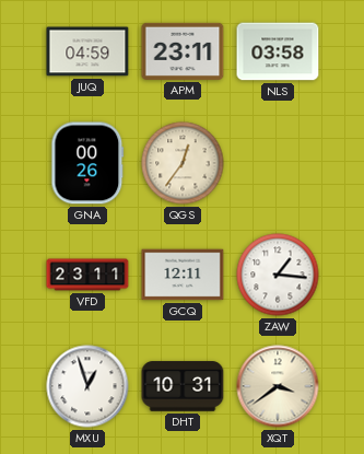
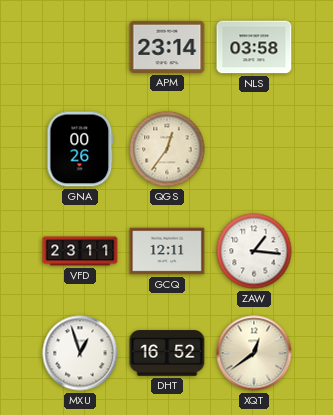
JUQ: 04:59 -> none
APM: 23:11 -> 23:14
DHT: 10:31 -> 16:52
XQT: 3:39 -> 12:39
